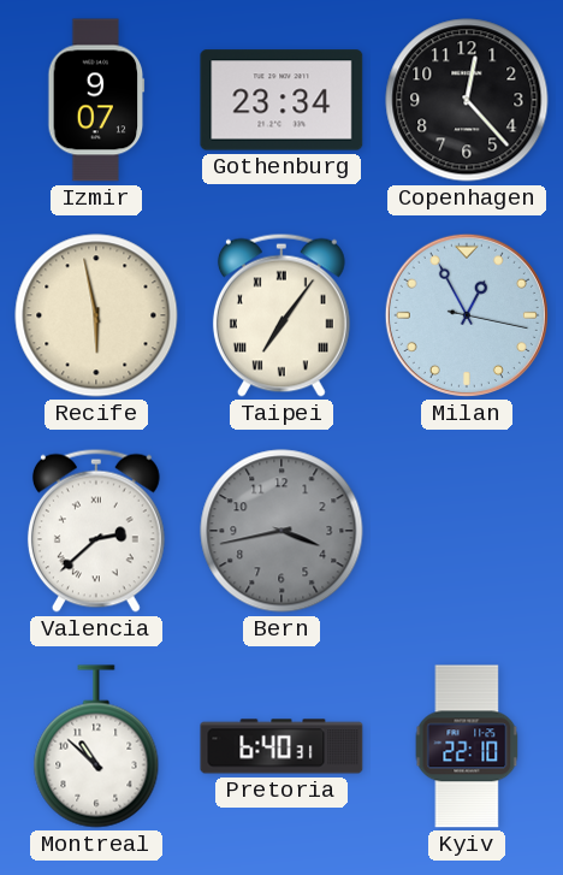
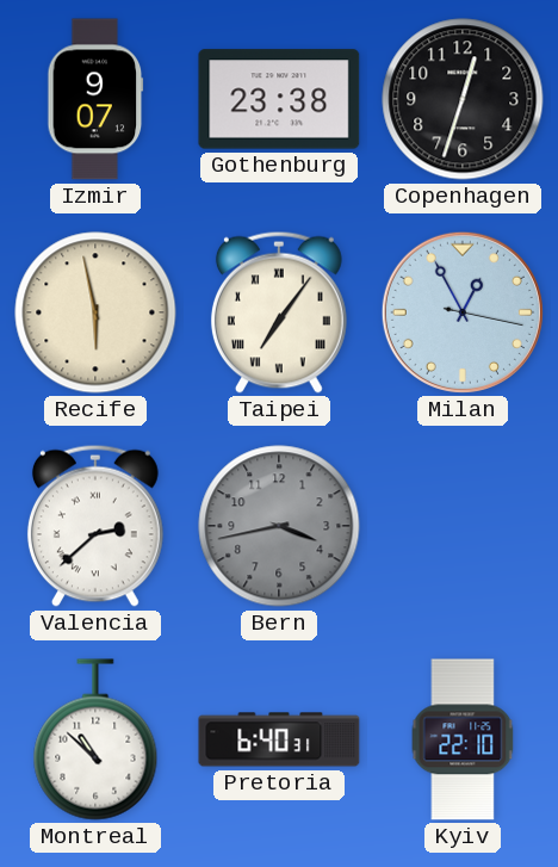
Gothenburg: 23:34 -> 23:38
Copenhagen: 12:23 -> 12:33
